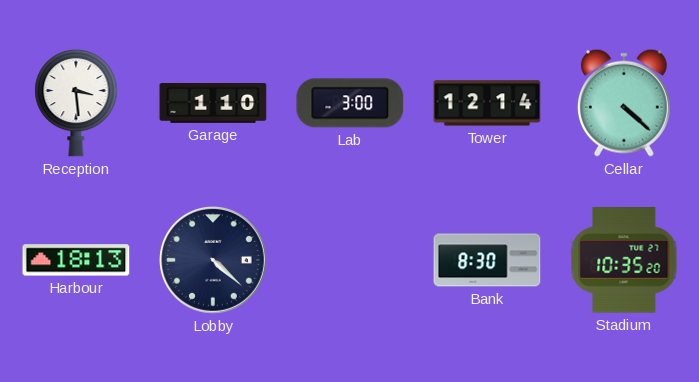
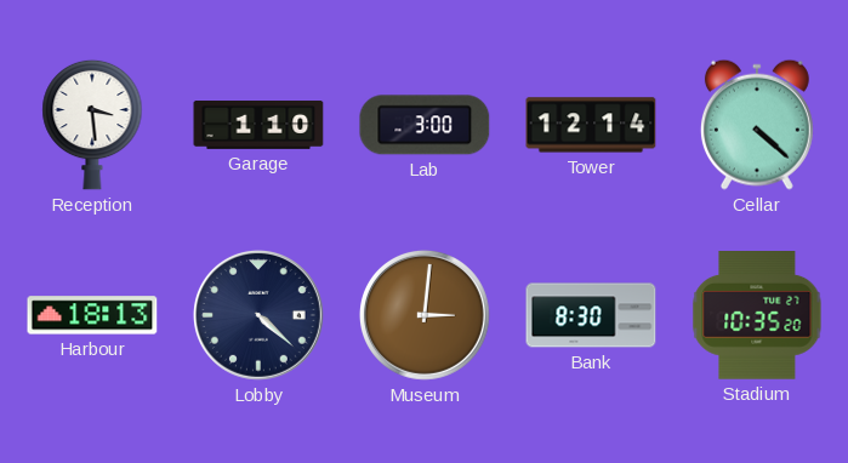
Museum: none -> 3:01
